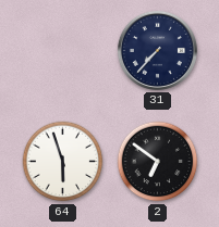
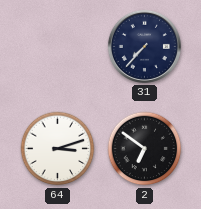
64: 5:57 -> 3:12
